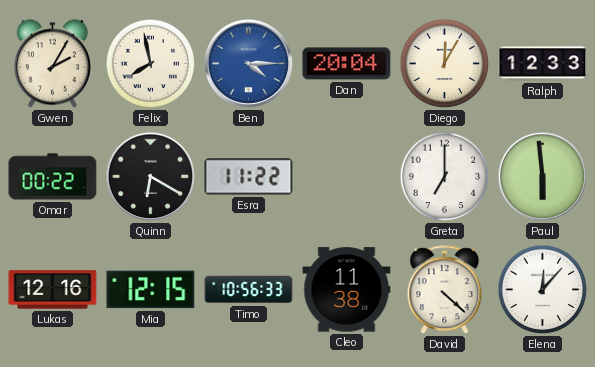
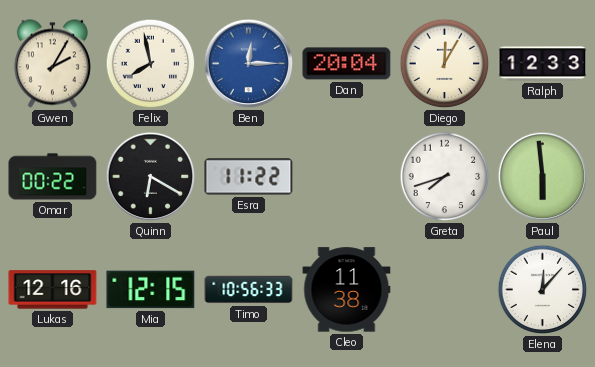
Ben: 4:15 -> 12:15
Greta: 7:00 -> 7:42
David: 4:22 -> none
